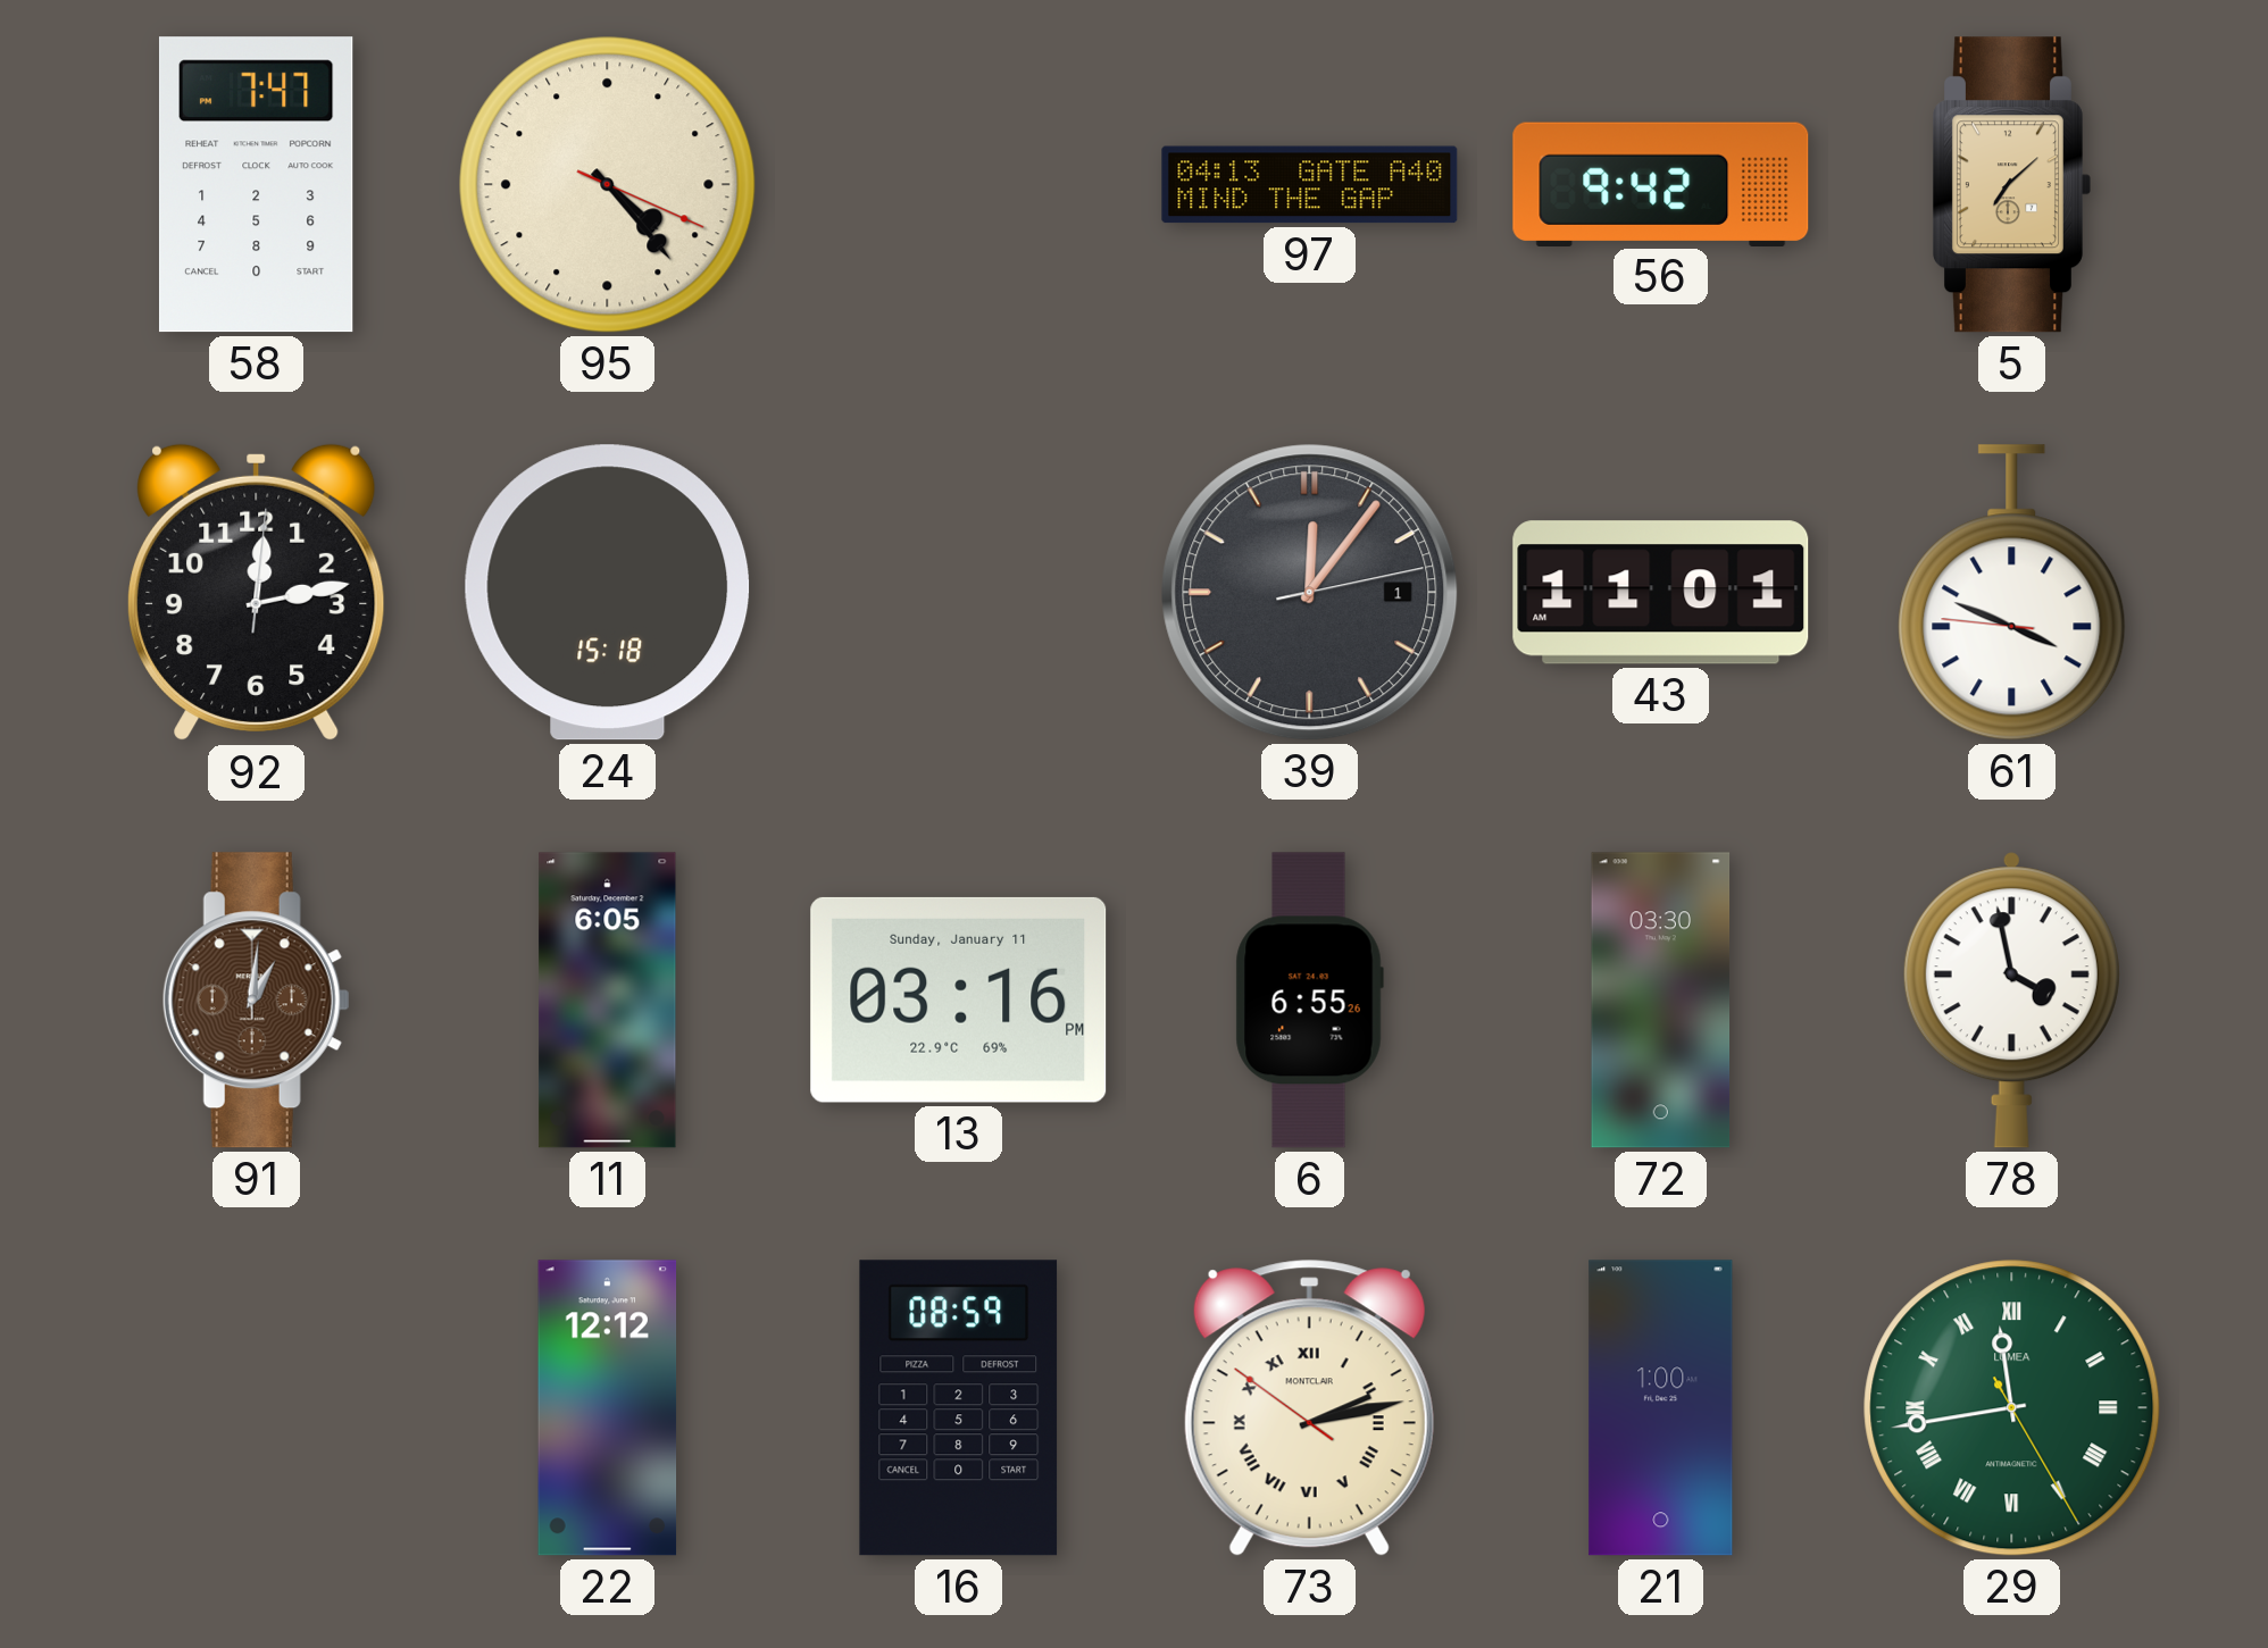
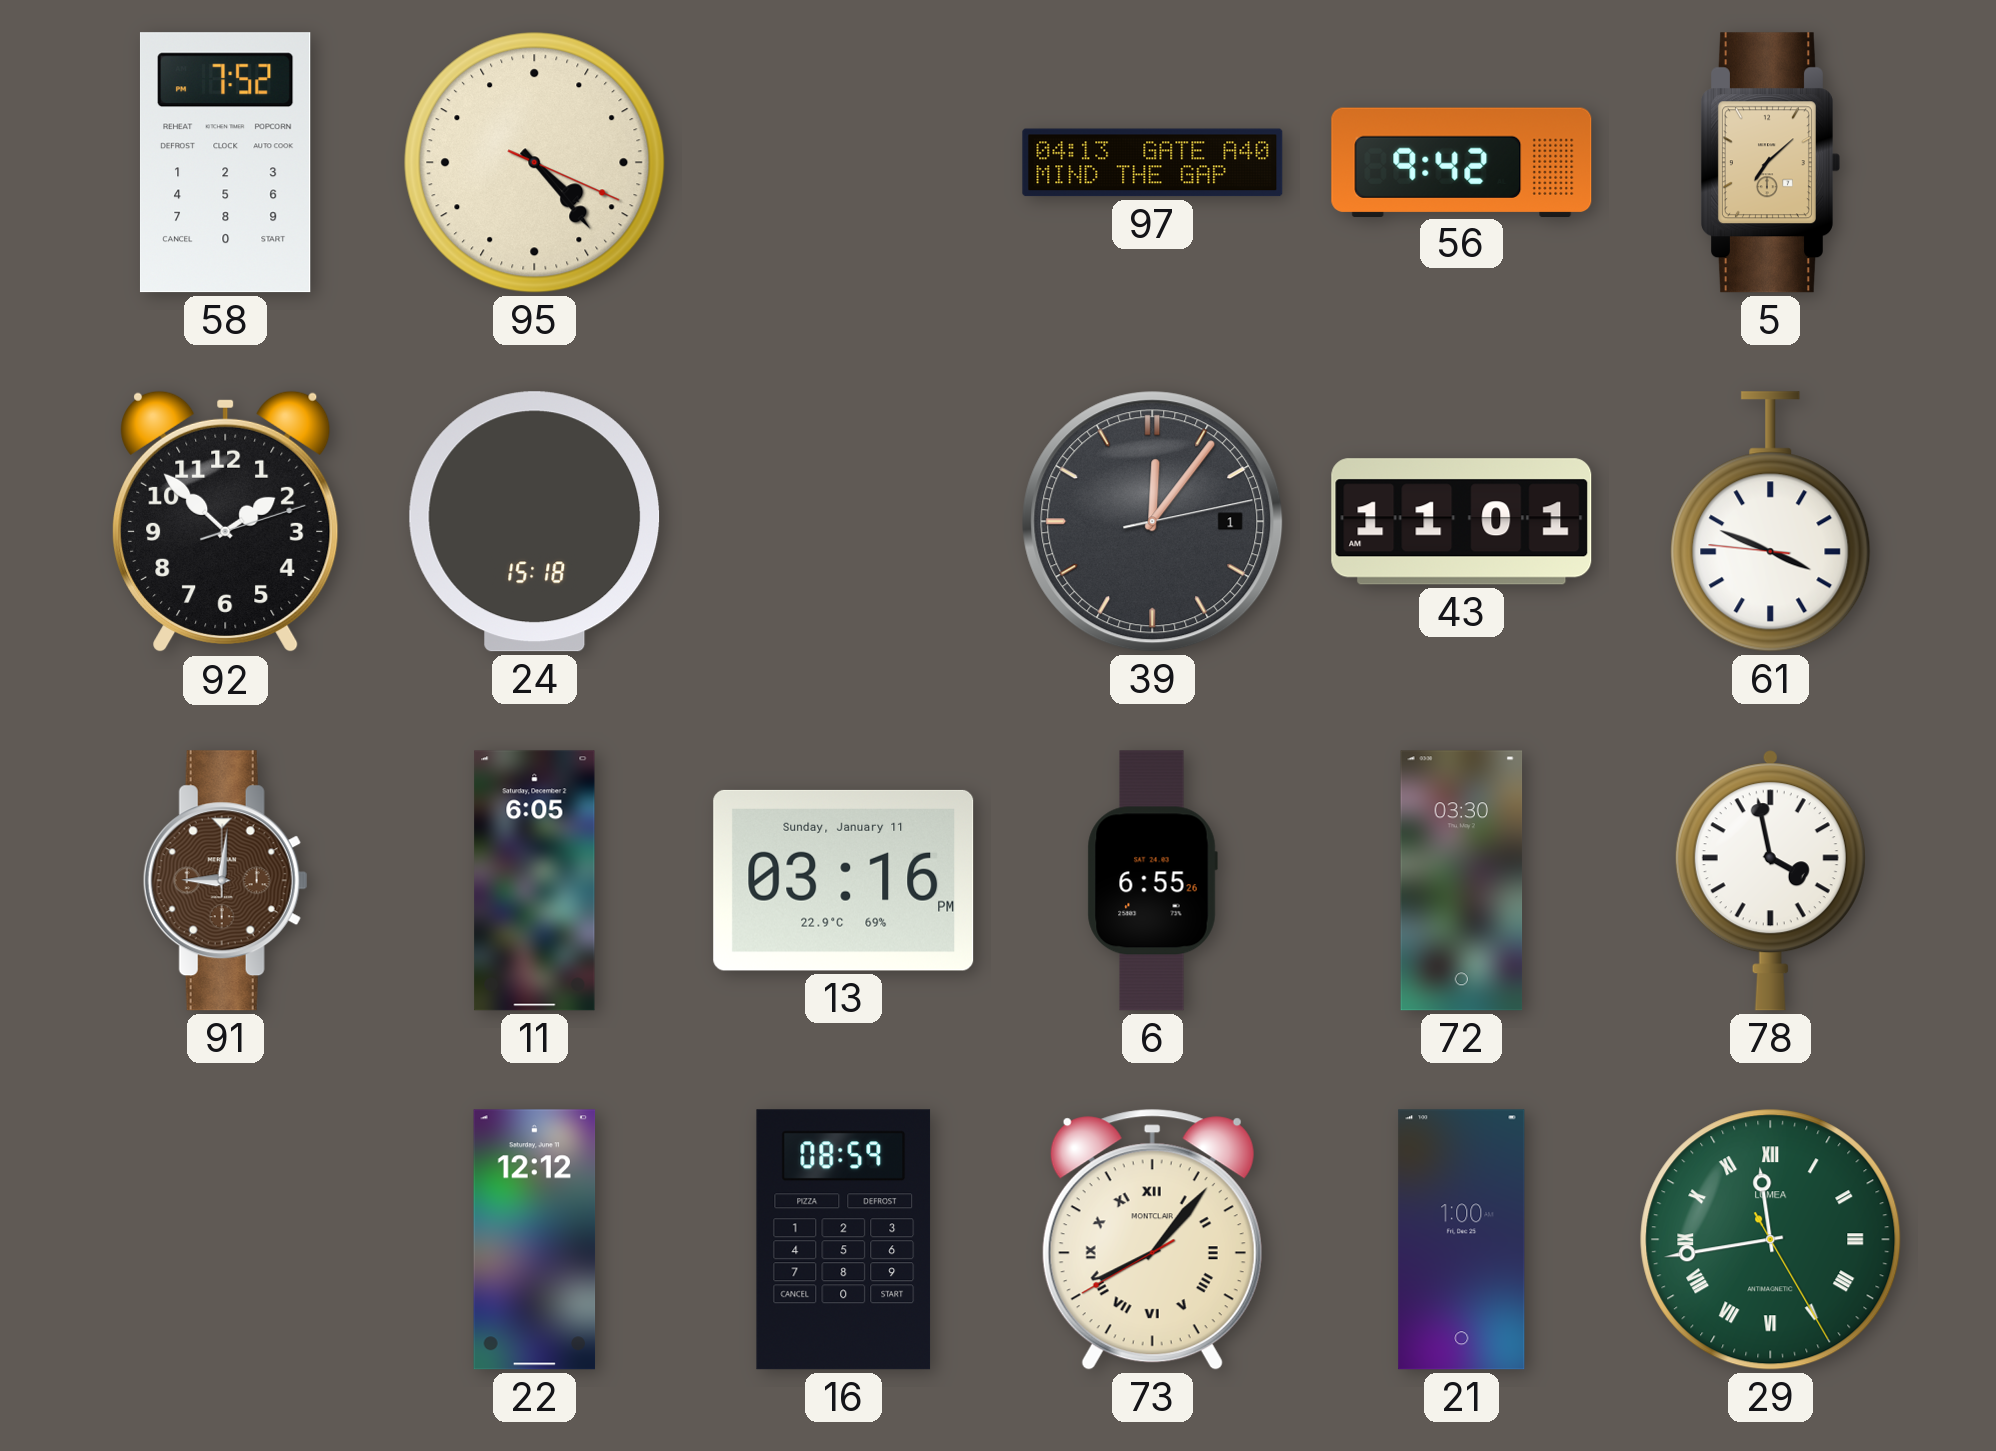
58: 7:47 -> 7:52
92: 12:13 -> 1:52
91: 1:01 -> 9:01
73: 2:12 -> 8:06
